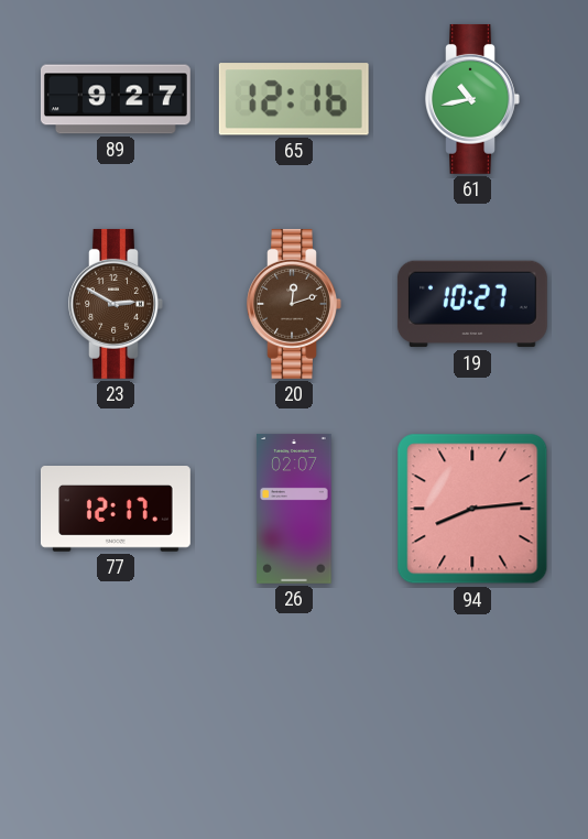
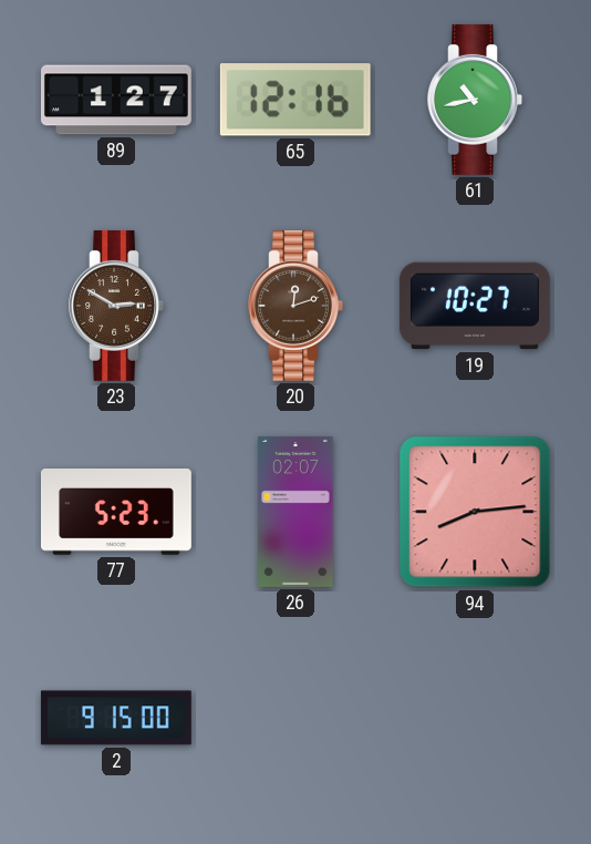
89: 9:27 -> 1:27
77: 12:17 -> 5:23
2: none -> 9:15
